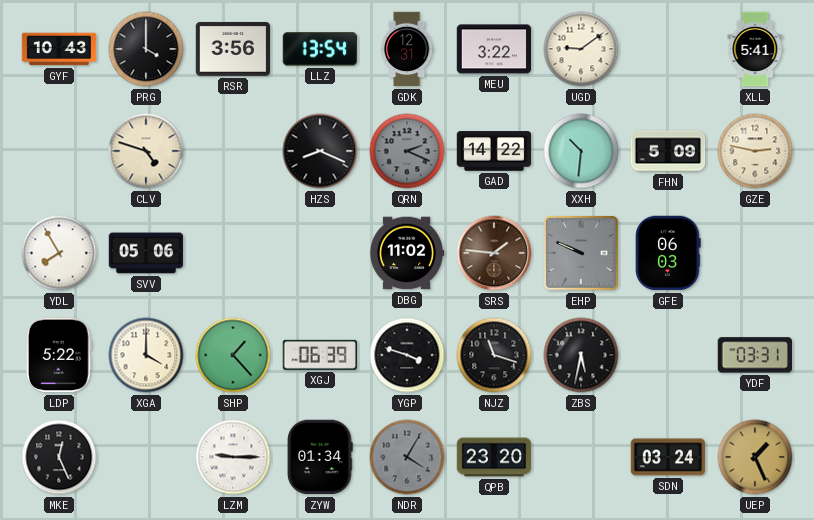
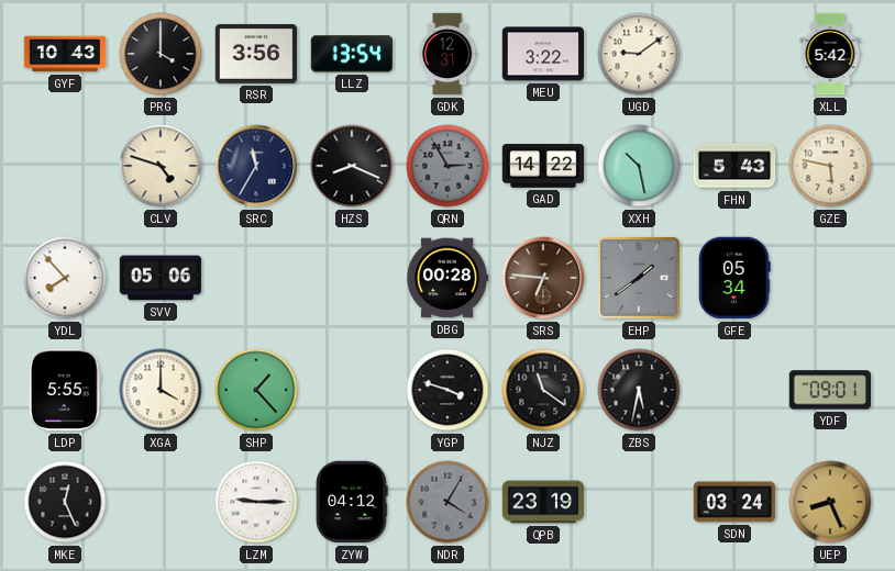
XLL: 5:41 -> 5:42
SRC: none -> 11:35
QRN: 2:19 -> 2:55
XXH: 10:31 -> 10:28
FHN: 5:09 -> 5:43
GZE: 2:47 -> 5:47
YDL: 7:55 -> 7:53
DBG: 11:02 -> 00:28
SRS: 1:46 -> 6:46
EHP: 9:49 -> 1:39
GFE: 06:03 -> 05:34
LDP: 5:22 -> 5:55
XGJ: 06:39 -> none
NJZ: 11:18 -> 11:21
YDF: 03:31 -> 09:01
ZYW: 01:34 -> 04:12
QPB: 23:20 -> 23:19
UEP: 1:26 -> 8:26
